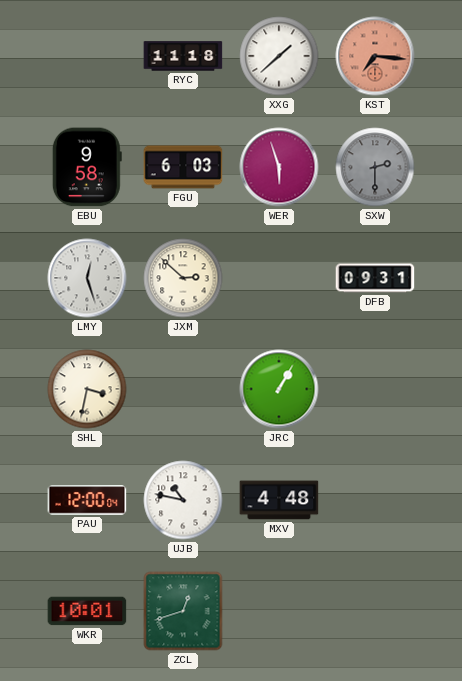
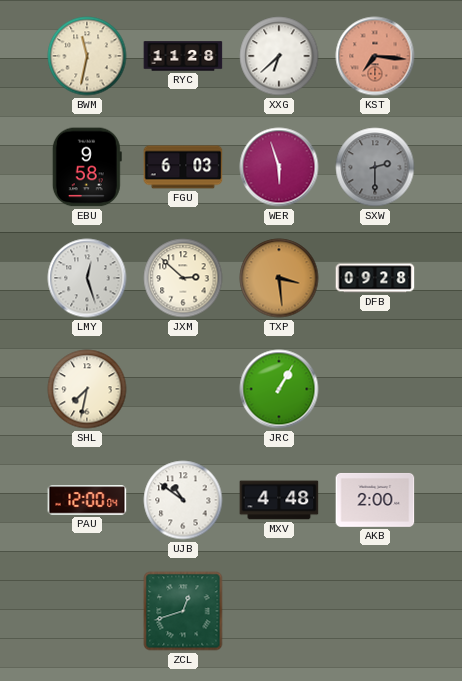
BWM: none -> 11:32
RYC: 11:18 -> 11:28
XXG: 1:38 -> 6:38
TXP: none -> 3:29
DFB: 09:31 -> 09:28
SHL: 3:32 -> 7:32
UJB: 10:47 -> 10:51
AKB: none -> 2:00
WKR: 10:01 -> none
